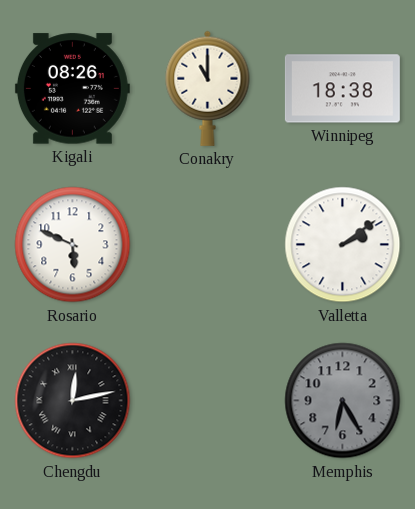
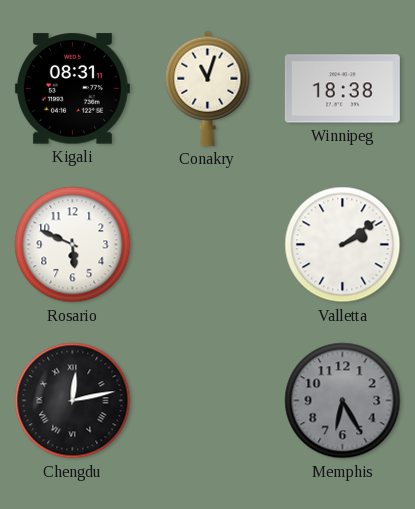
Kigali: 08:26 -> 08:31
Conakry: 11:00 -> 11:03
